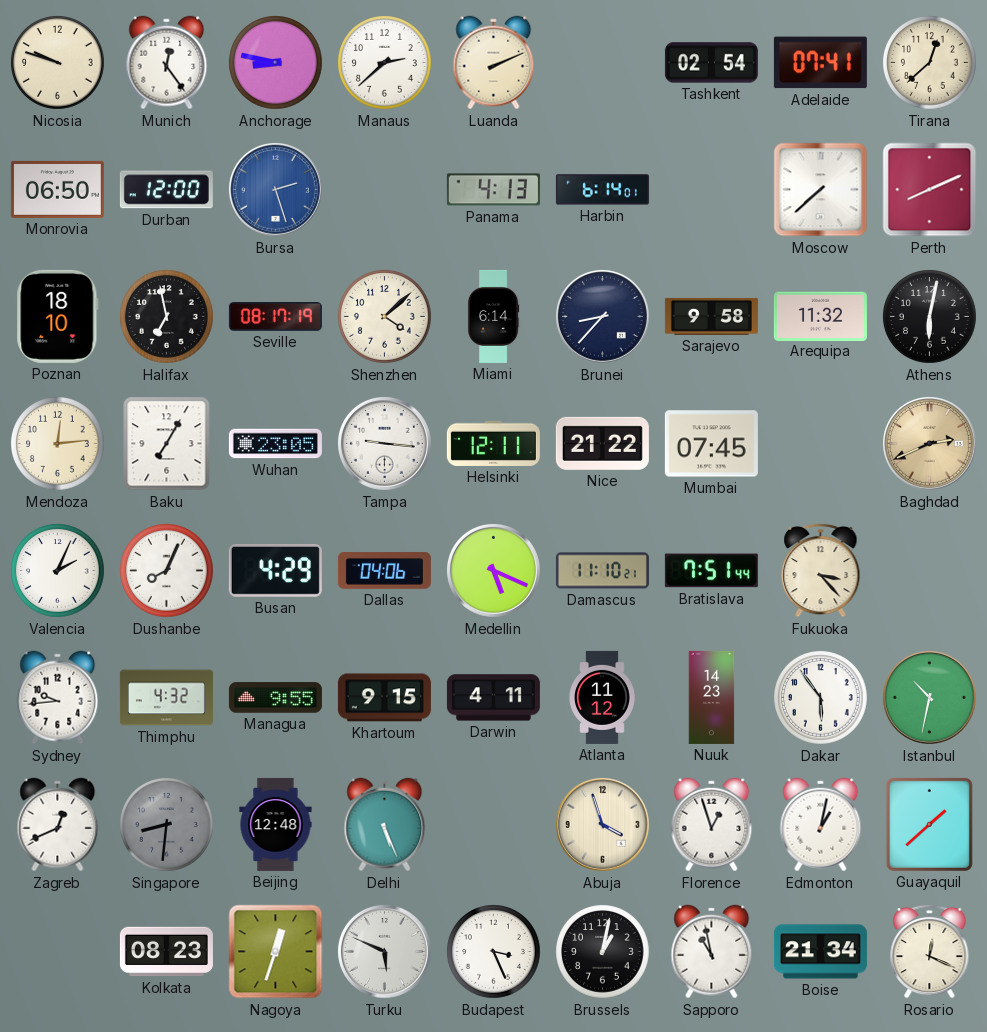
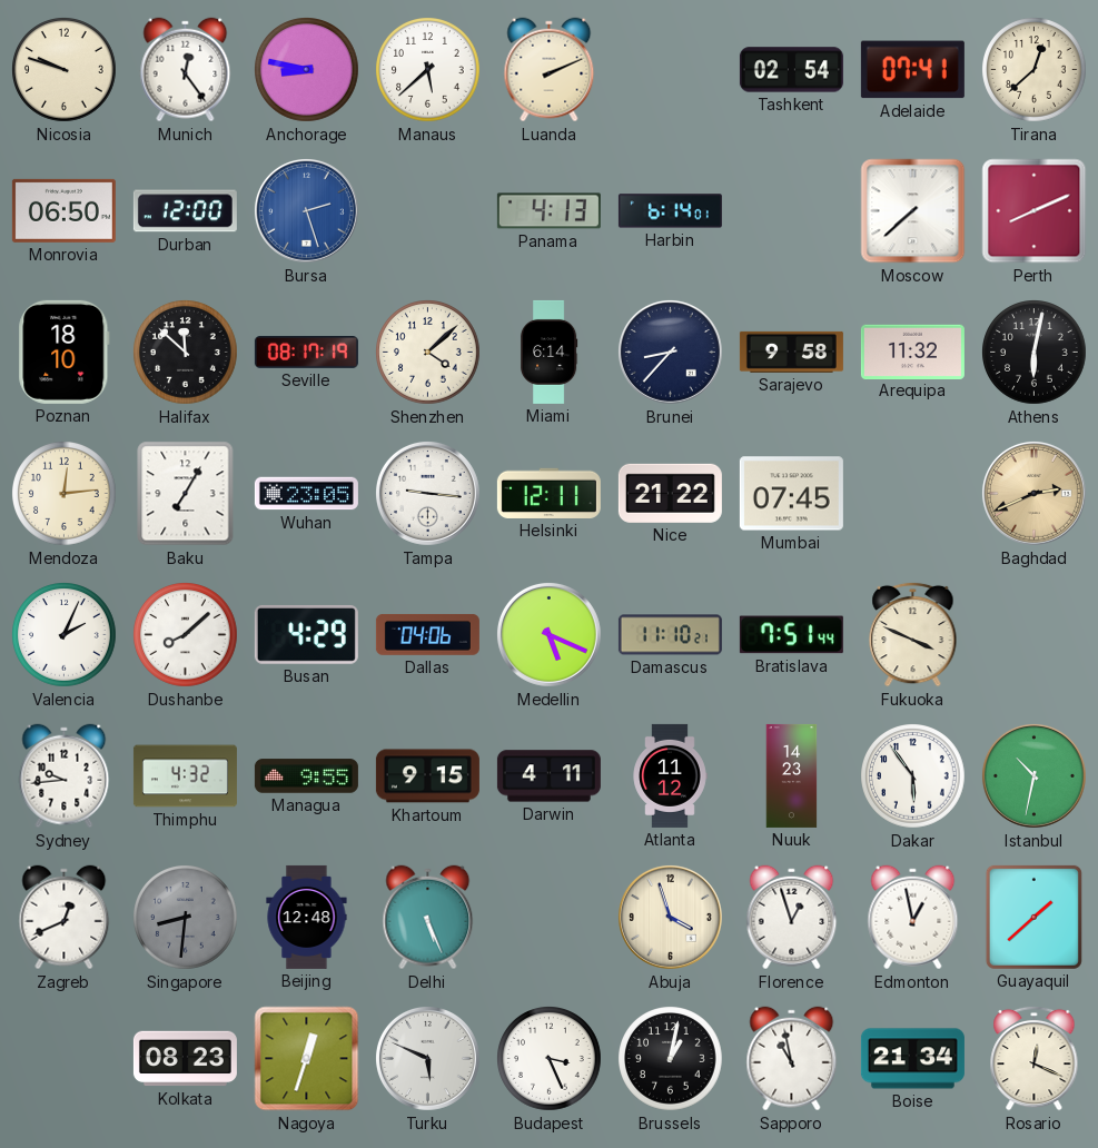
Manaus: 2:38 -> 5:38
Halifax: 6:58 -> 11:52
Dushanbe: 8:04 -> 8:08
Fukuoka: 3:23 -> 3:49
Edmonton: 1:02 -> 12:58
